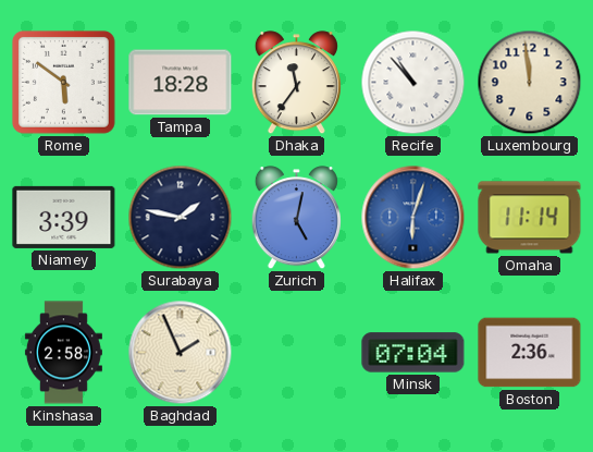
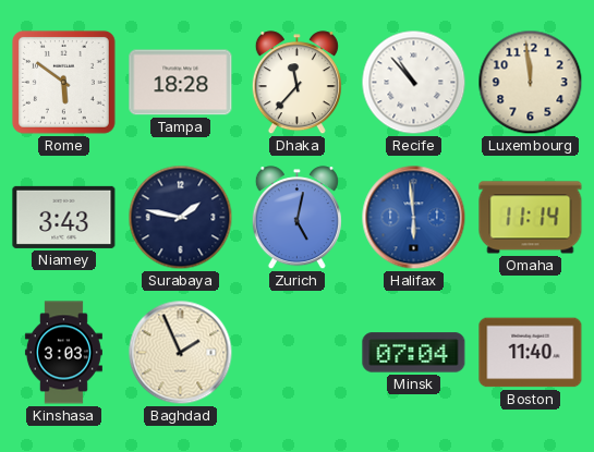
Dhaka: 11:36 -> 11:37
Niamey: 3:39 -> 3:43
Halifax: 6:03 -> 5:59
Kinshasa: 2:58 -> 3:03
Boston: 2:36 -> 11:40
